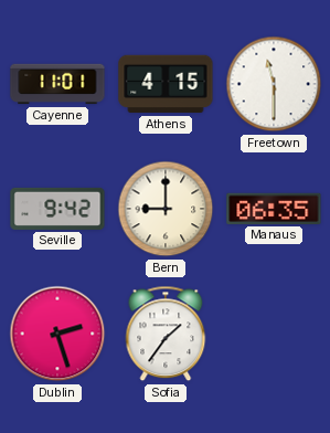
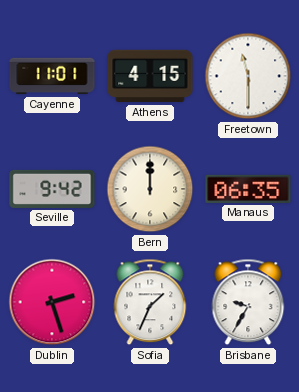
Bern: 9:00 -> 12:00
Sofia: 1:36 -> 1:34
Brisbane: none -> 9:35
